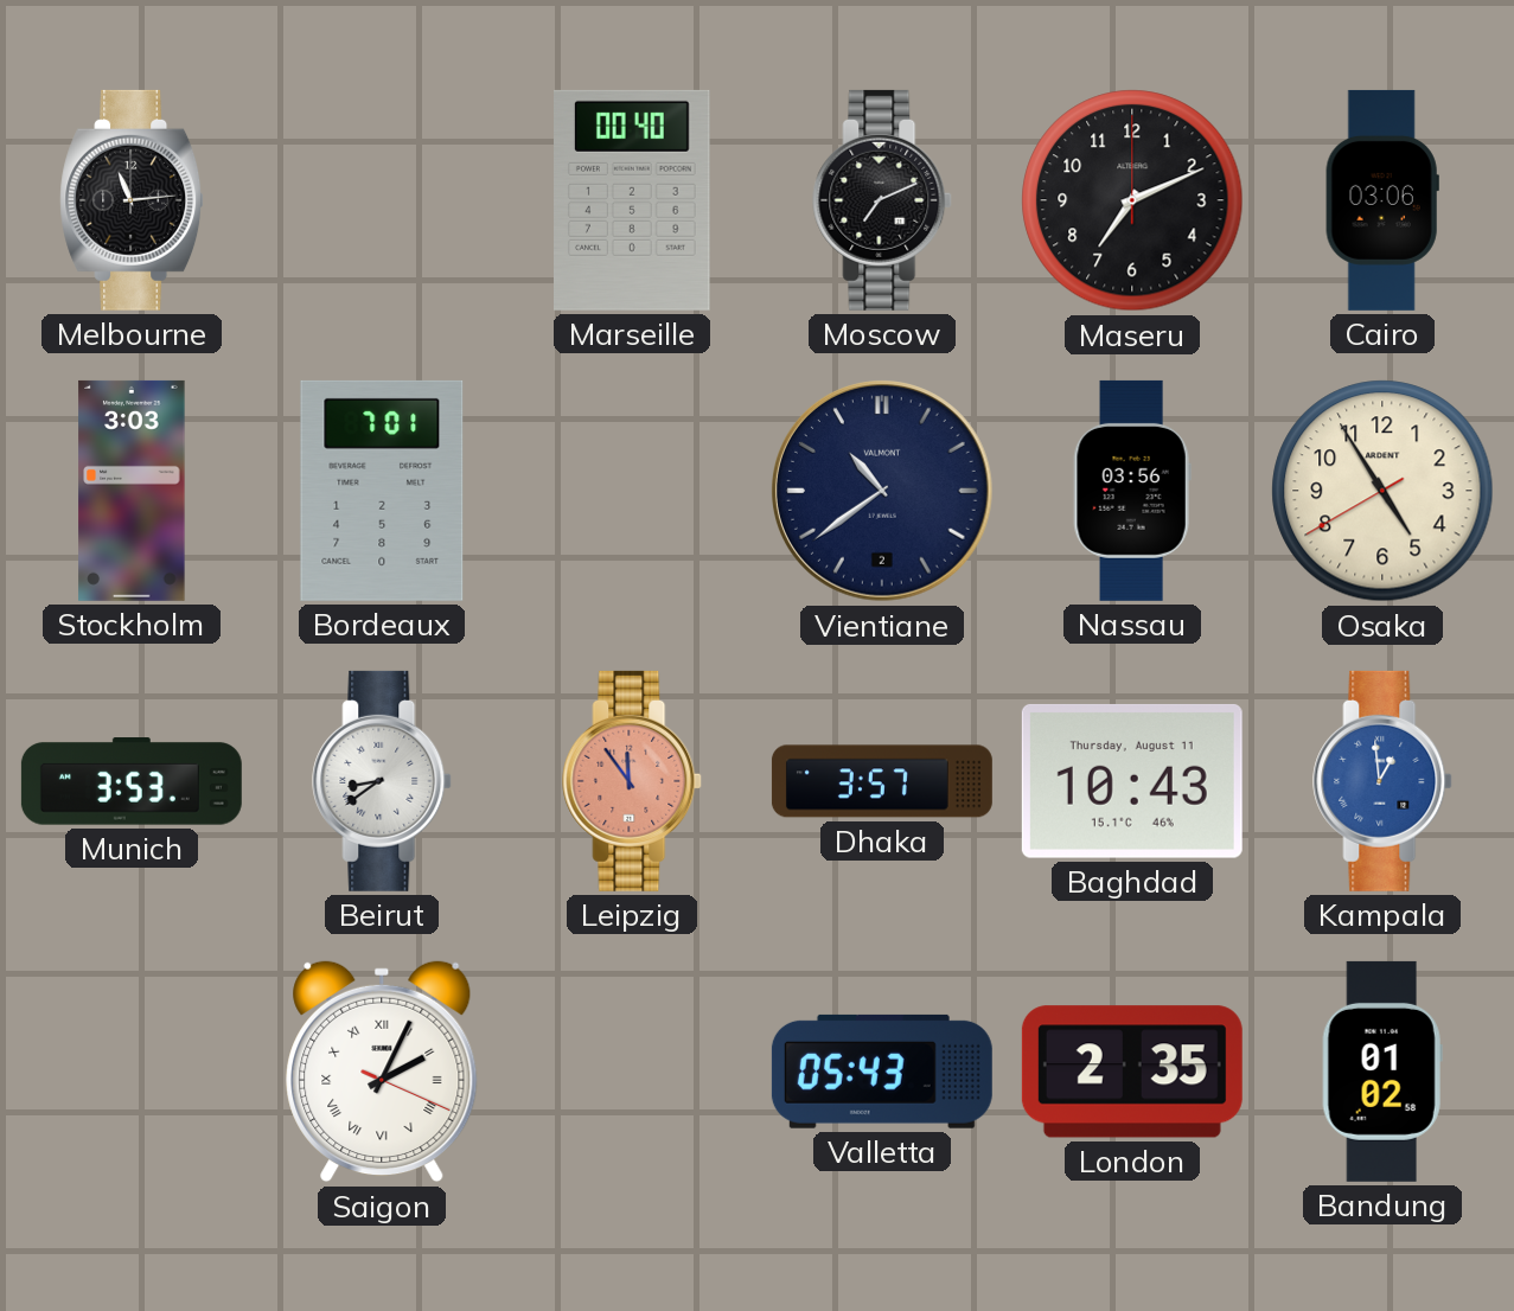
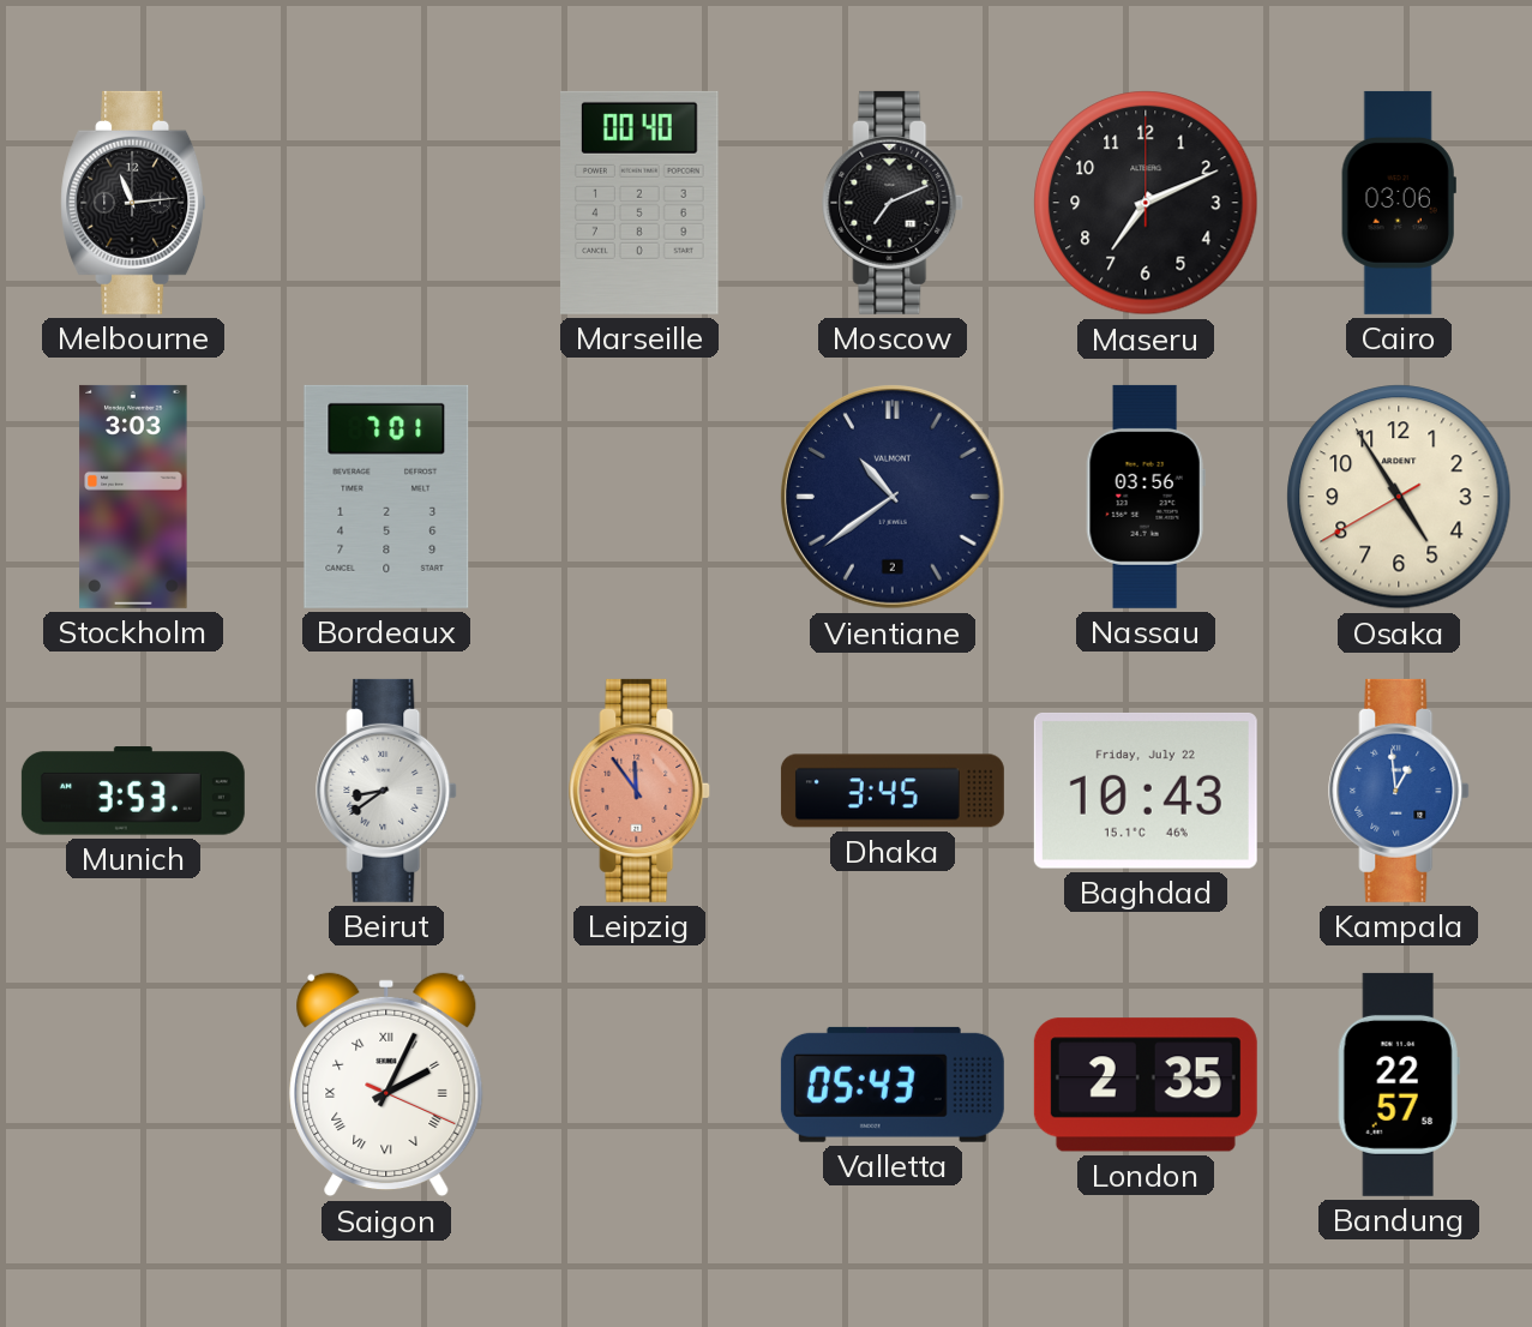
Dhaka: 3:57 -> 3:45
Baghdad date: Thursday, August 11 -> Friday, July 22
Bandung: 01:02 -> 22:57
